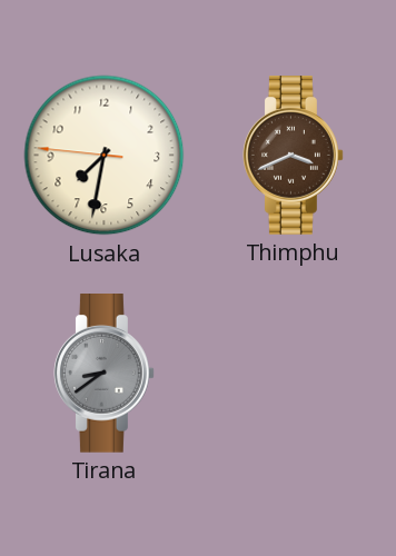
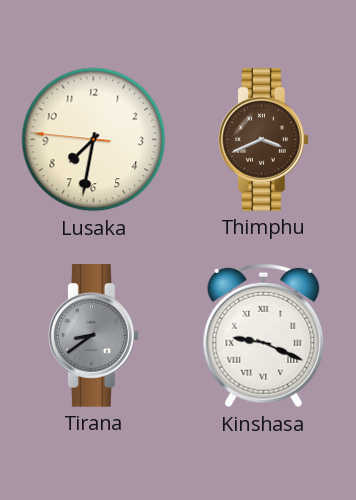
Kinshasa: none -> 9:19
